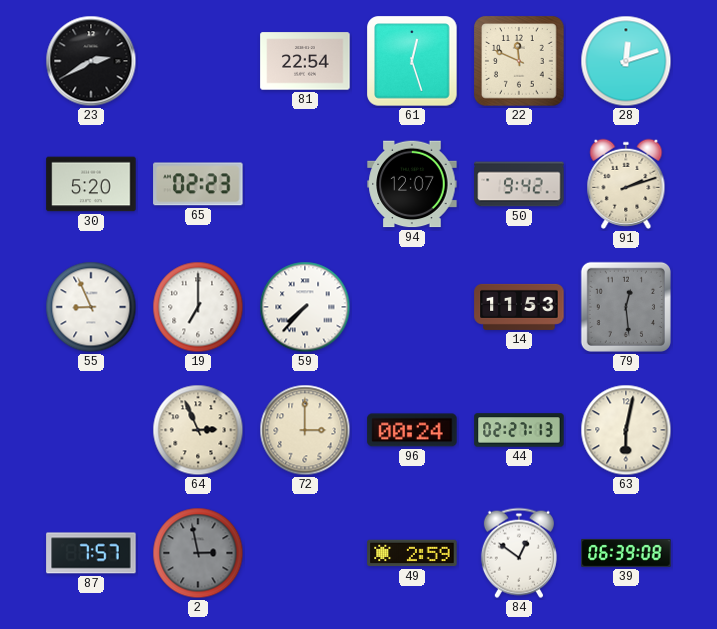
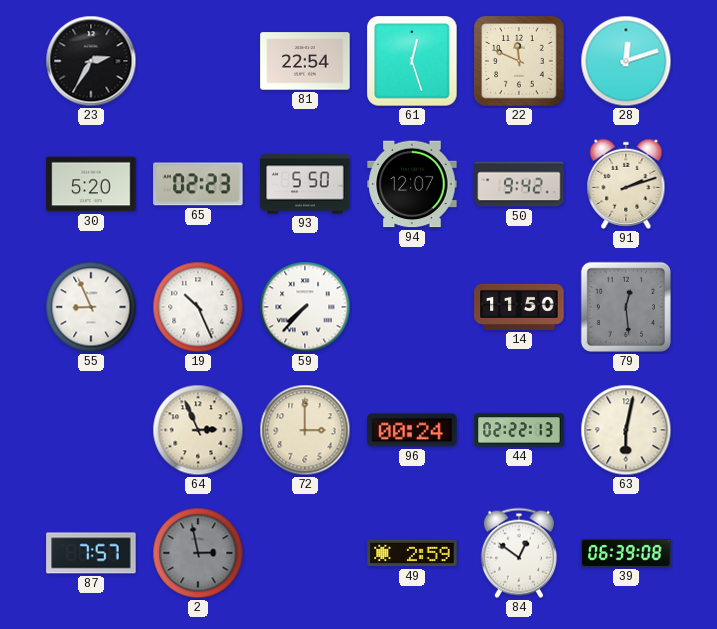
23: 2:40 -> 2:35
93: none -> 5:50
19: 7:00 -> 10:26
14: 11:53 -> 11:50
44: 02:27 -> 02:22
